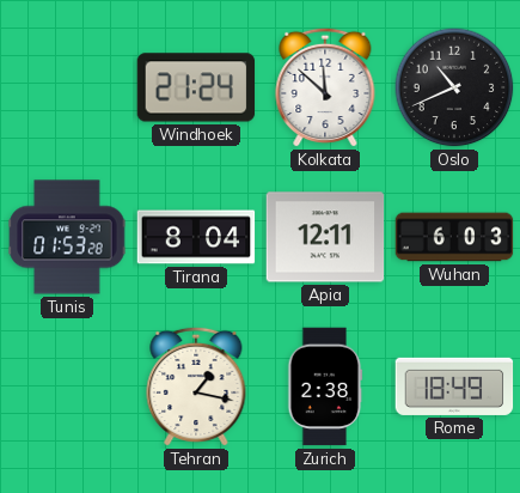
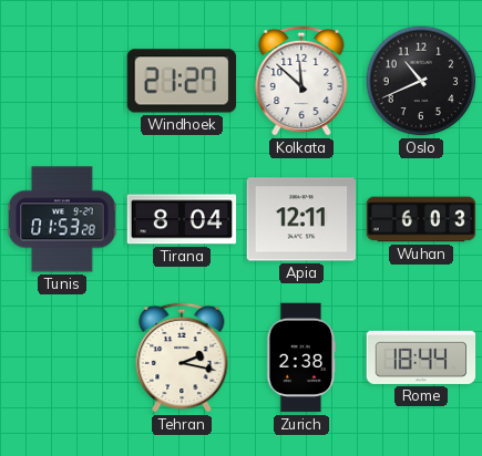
Windhoek: 21:24 -> 21:27
Tehran: 1:17 -> 2:17
Rome: 18:49 -> 18:44
